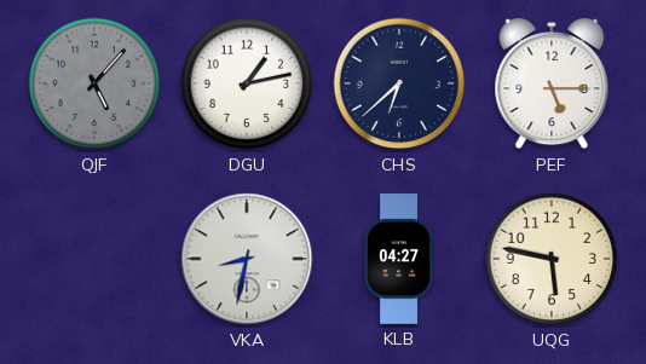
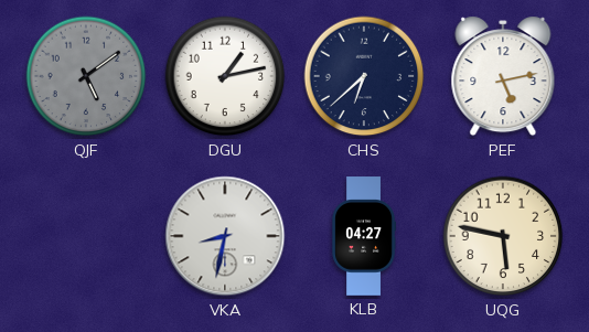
QJF: 5:07 -> 5:09
PEF: 5:15 -> 5:13
